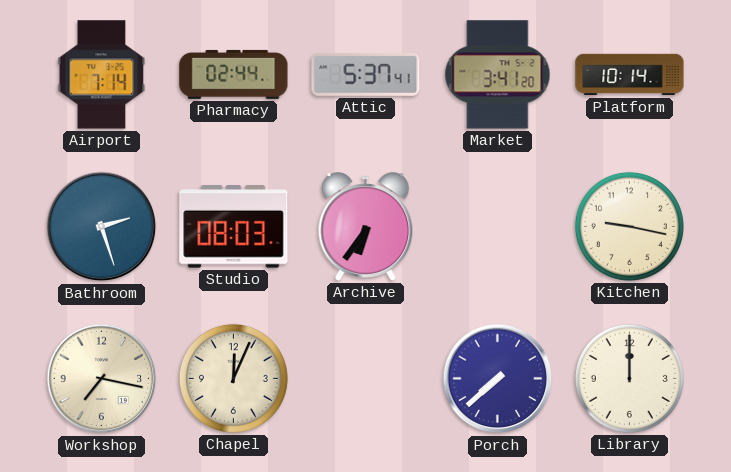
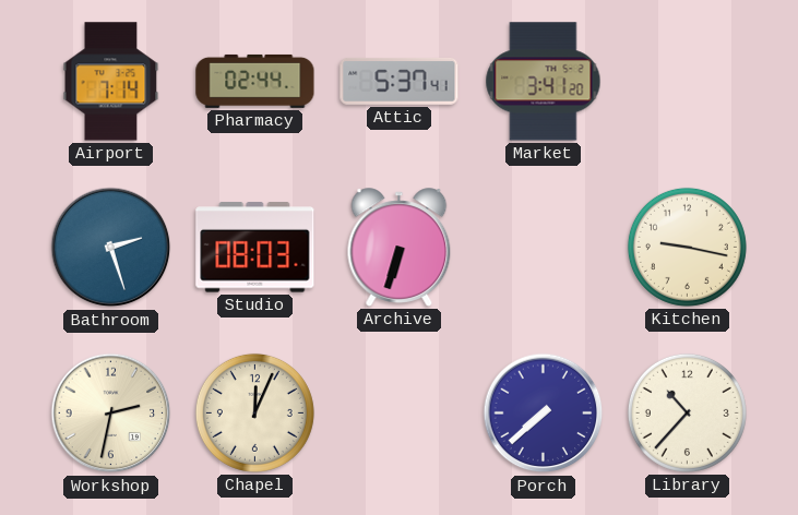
Platform: 10:14 -> none
Archive: 6:36 -> 6:33
Workshop: 7:17 -> 2:32
Library: 12:00 -> 10:37
